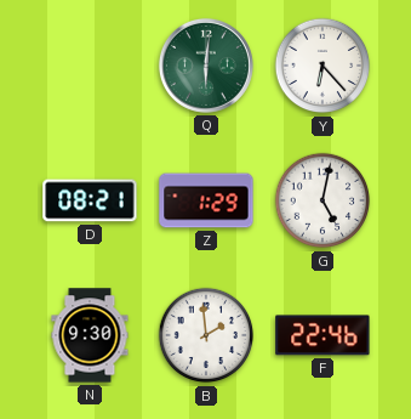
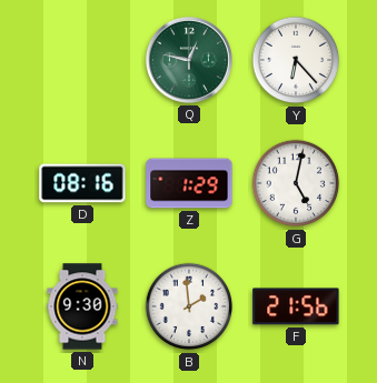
Q: 6:01 -> 12:47
D: 08:21 -> 08:16
F: 22:46 -> 21:56
